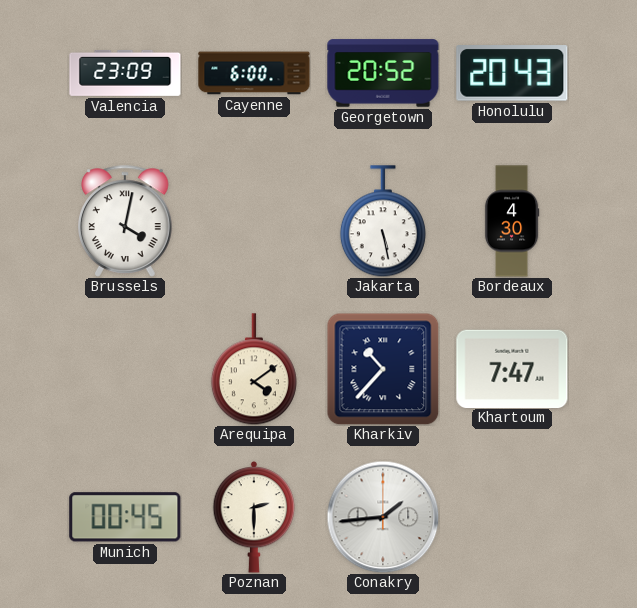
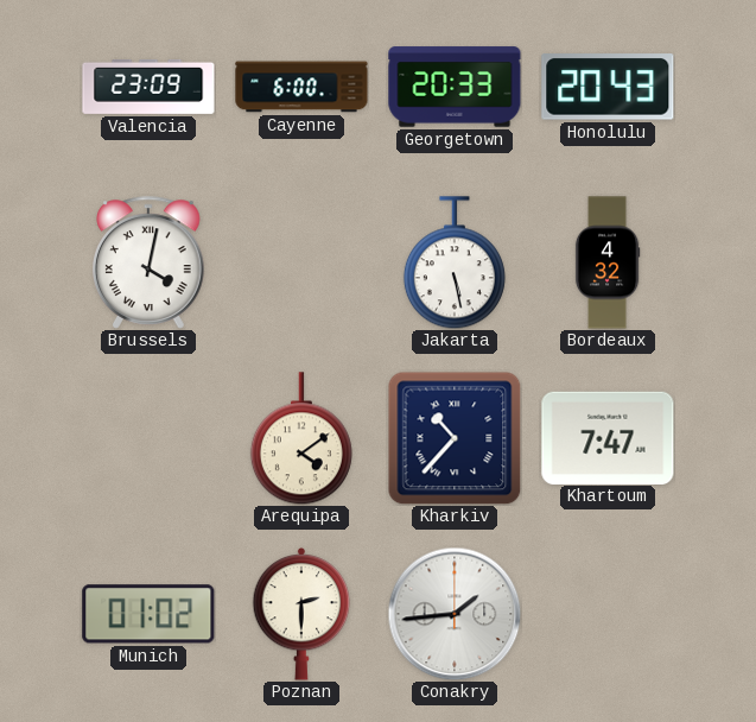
Georgetown: 20:52 -> 20:33
Bordeaux: 4:30 -> 4:32
Munich: 00:45 -> 01:02
